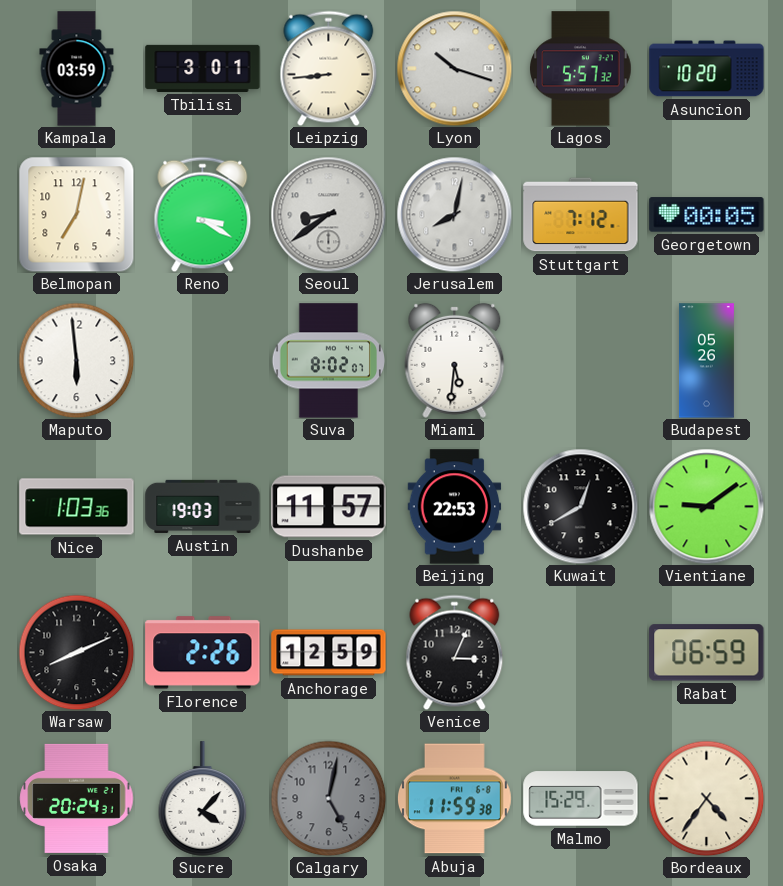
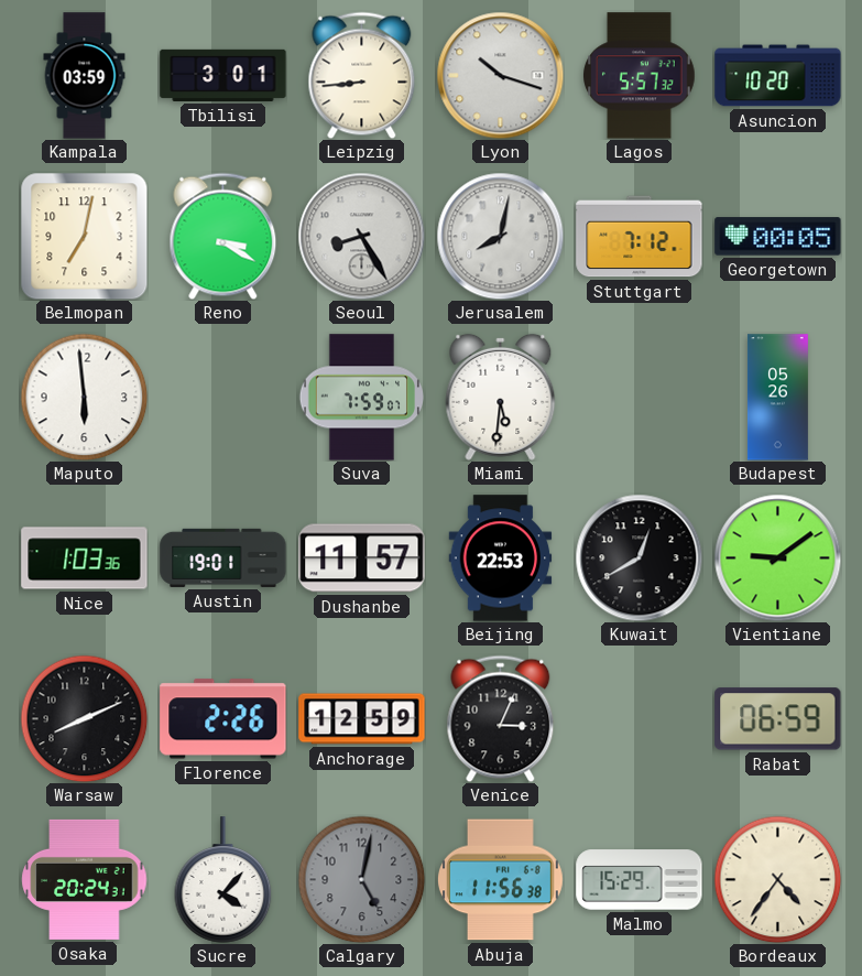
Seoul: 8:39 -> 8:25
Suva: 8:02 -> 7:59
Austin: 19:03 -> 19:01
Abuja: 11:59 -> 11:56
